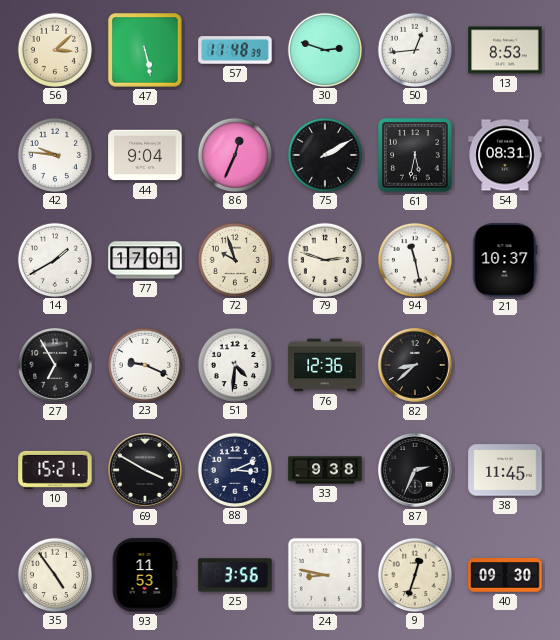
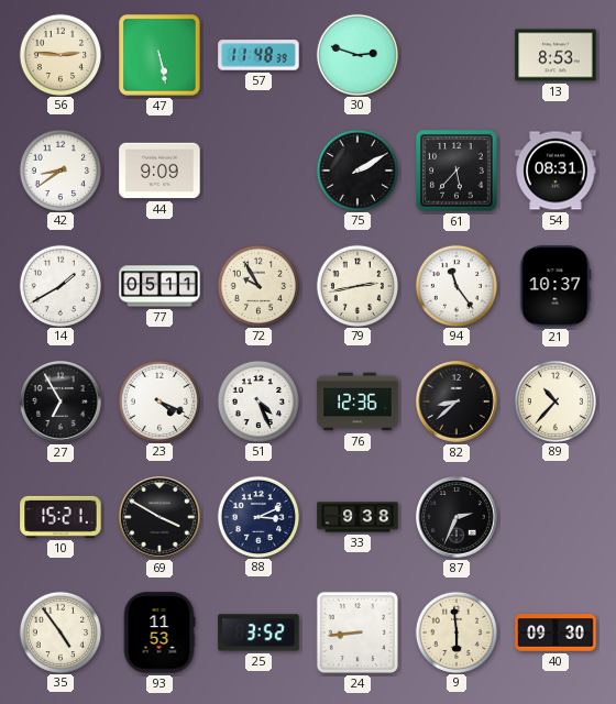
56: 3:08 -> 2:46
50: 12:44 -> none
42: 9:46 -> 8:39
44: 9:04 -> 9:09
86: 12:34 -> none
61: 5:32 -> 5:37
77: 17:01 -> 05:11
72: 9:57 -> 9:55
79: 2:48 -> 2:43
94: 11:28 -> 11:24
23: 9:19 -> 4:19
51: 4:31 -> 4:26
89: none -> 10:37
38: 11:45 -> none
25: 3:56 -> 3:52
24: 8:47 -> 8:44
9: 12:33 -> 5:59
